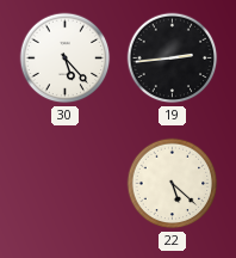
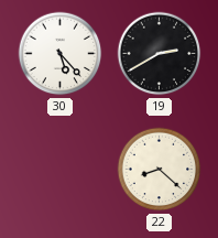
19: 2:44 -> 2:40
22: 5:22 -> 8:22
